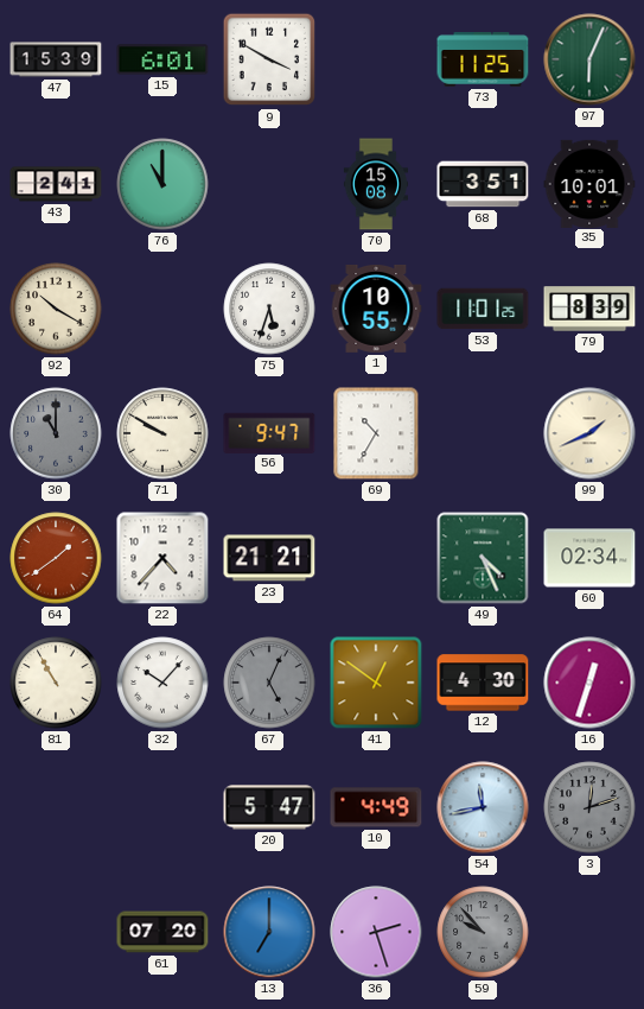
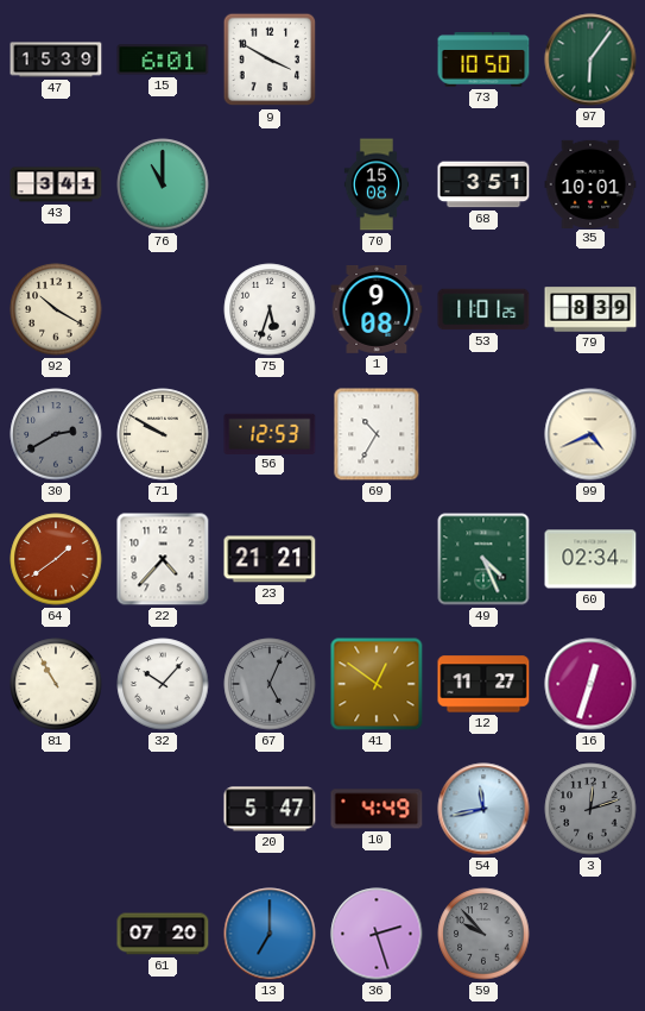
73: 11:25 -> 10:50
97: 6:04 -> 6:06
43: 2:41 -> 3:41
1: 10:55 -> 9:08
30: 11:00 -> 2:40
56: 9:47 -> 12:53
99: 1:41 -> 4:41
12: 4:30 -> 11:27
